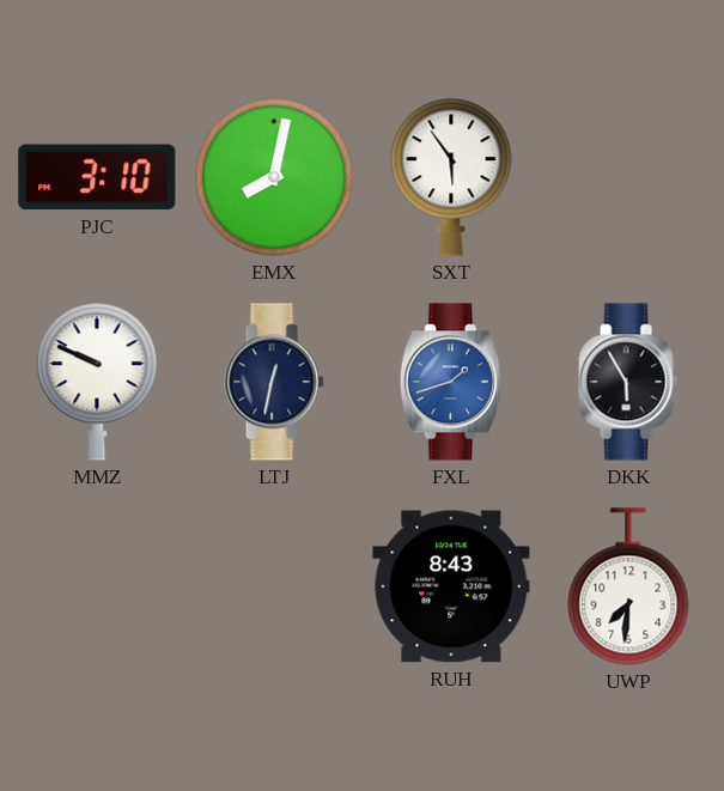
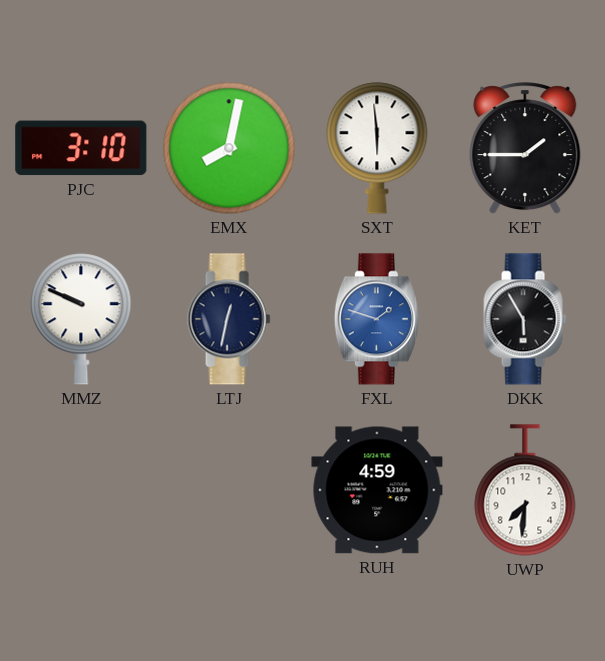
SXT: 5:54 -> 5:59
KET: none -> 1:45
FXL: 1:42 -> 1:48
RUH: 8:43 -> 4:59
